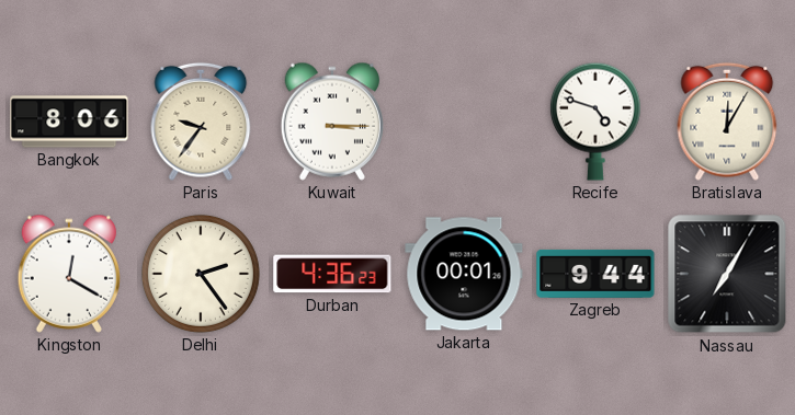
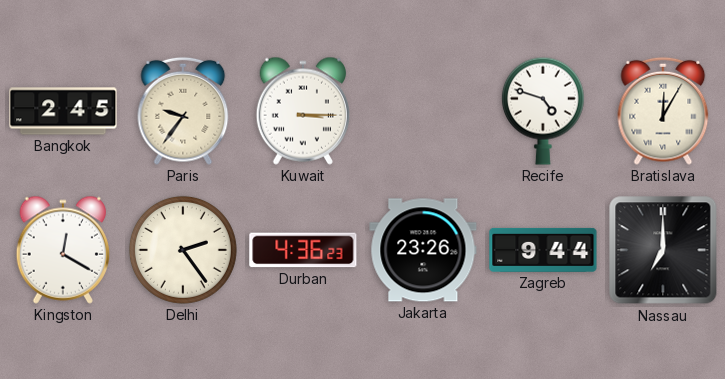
Bangkok: 8:06 -> 2:45
Jakarta: 00:01 -> 23:26
Nassau: 7:05 -> 7:00
